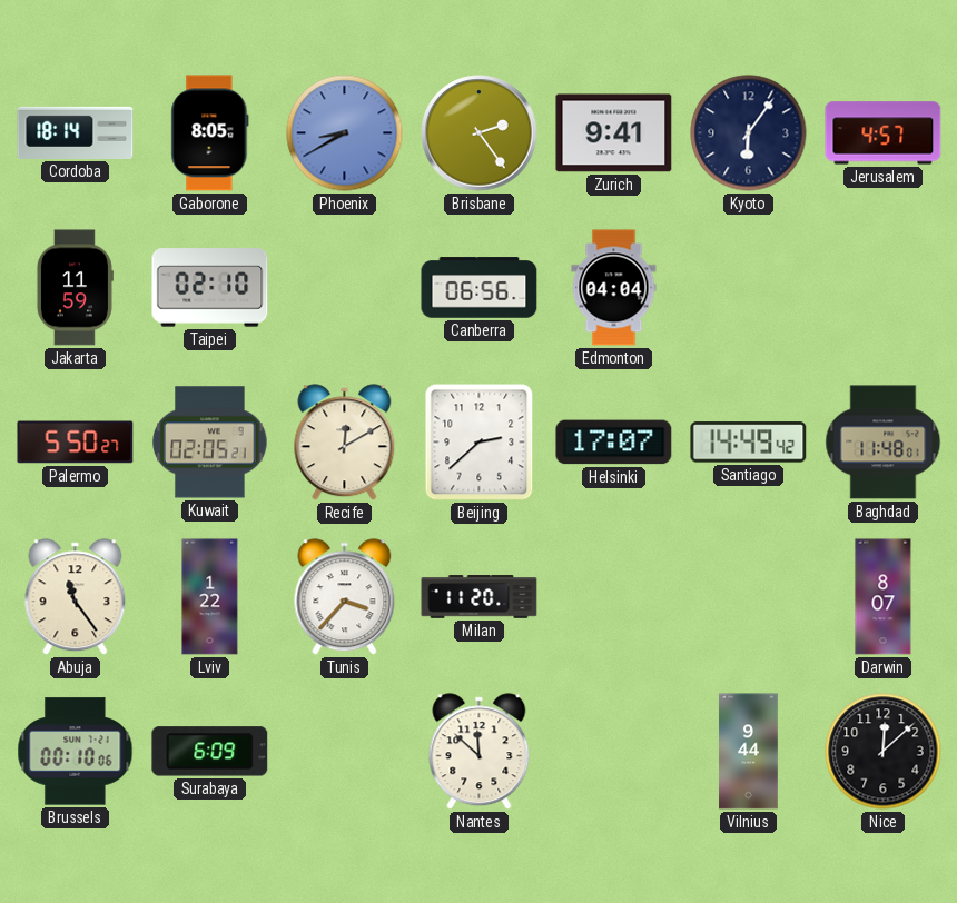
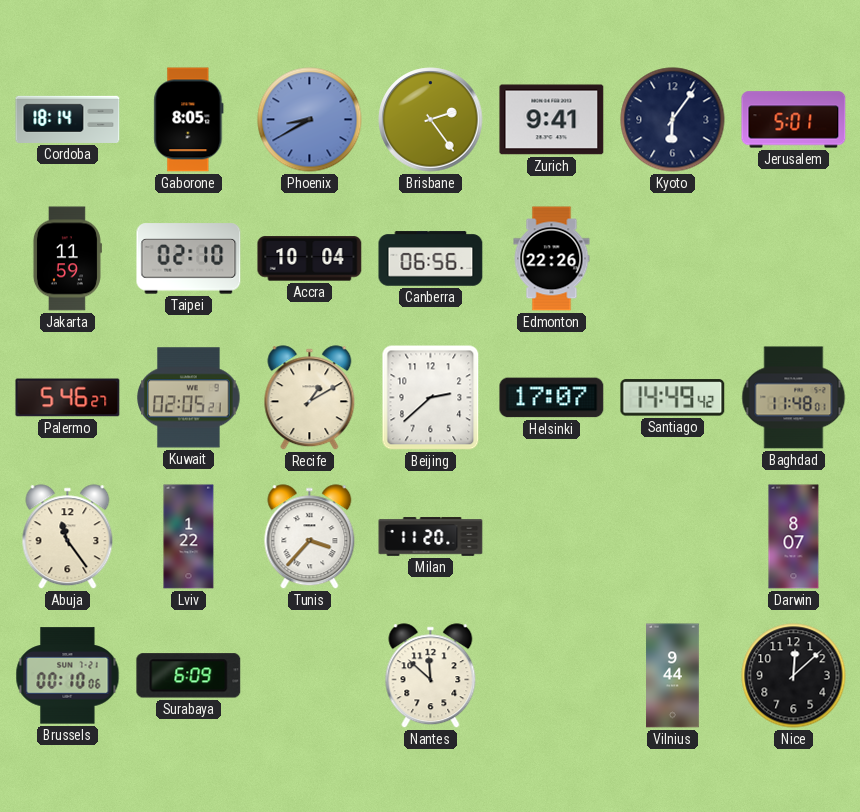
Jerusalem: 4:57 -> 5:01
Accra: none -> 10:04
Edmonton: 04:04 -> 22:26
Palermo: 5:50 -> 5:46
Recife: 12:10 -> 1:10
